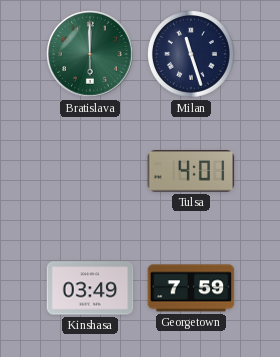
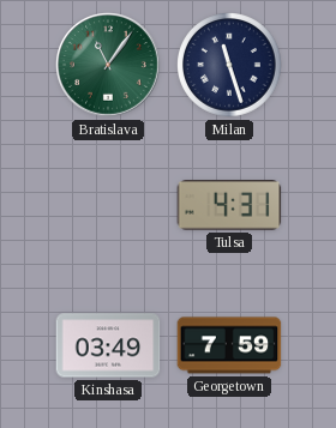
Bratislava: 6:00 -> 11:06
Tulsa: 4:01 -> 4:31
